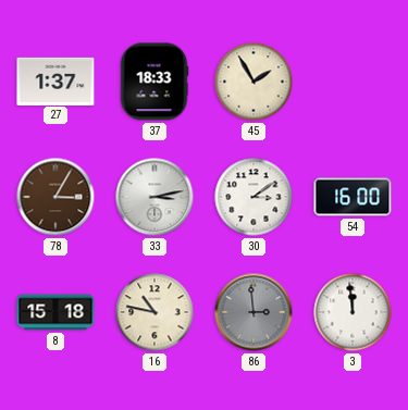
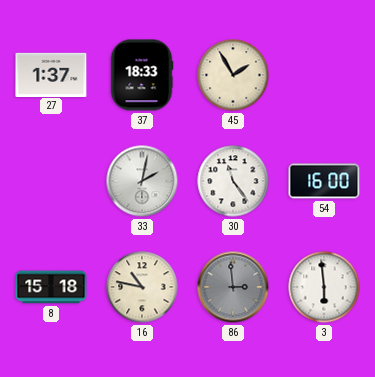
78: 3:05 -> none
33: 3:13 -> 2:02
30: 3:09 -> 11:24
3: 11:59 -> 5:59
